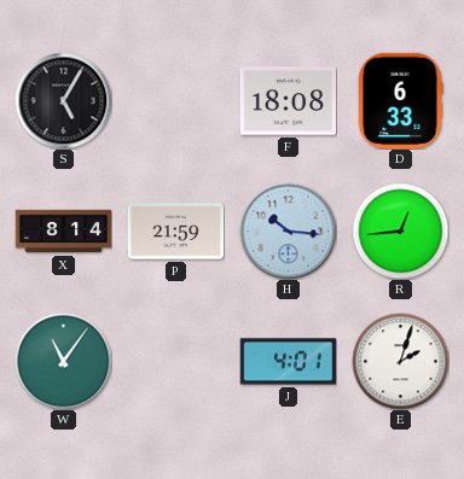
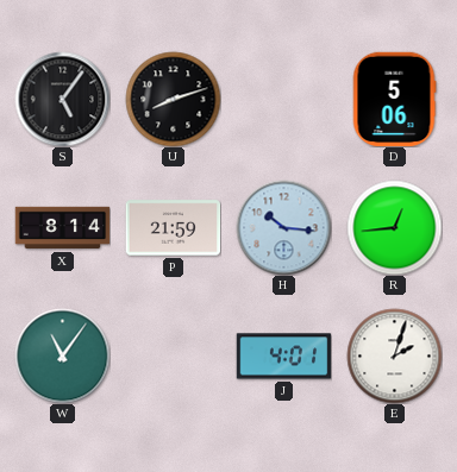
S: 5:05 -> 5:06
U: none -> 8:12
F: 18:08 -> none
D: 6:33 -> 5:06
